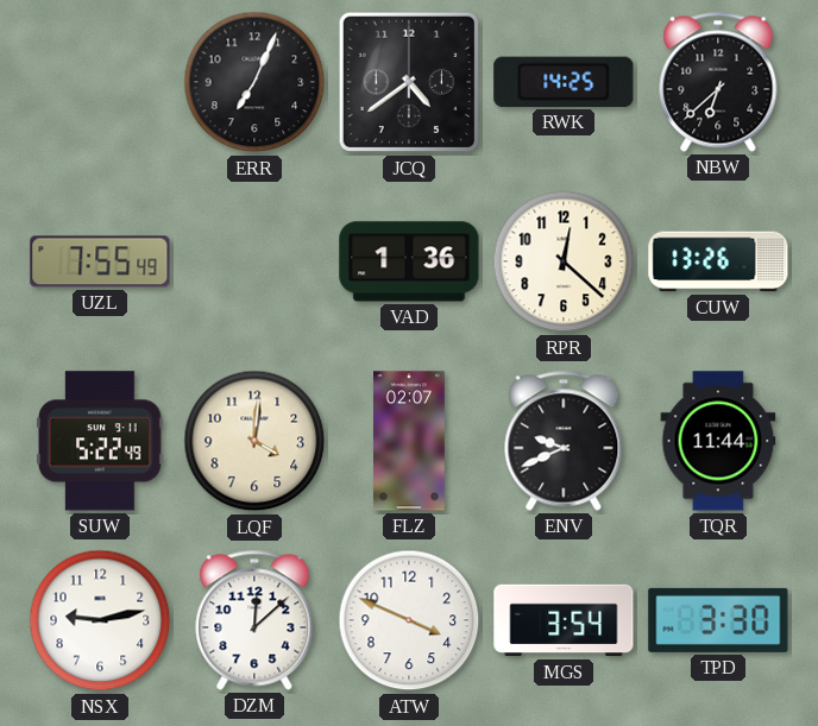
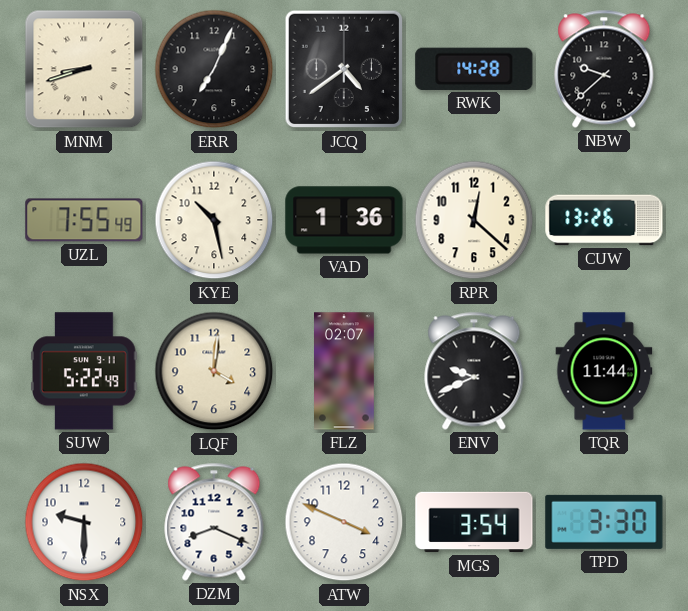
MNM: none -> 8:42
RWK: 14:25 -> 14:28
NBW: 6:38 -> 9:38
KYE: none -> 10:28
NSX: 9:13 -> 9:30
DZM: 12:08 -> 8:19
